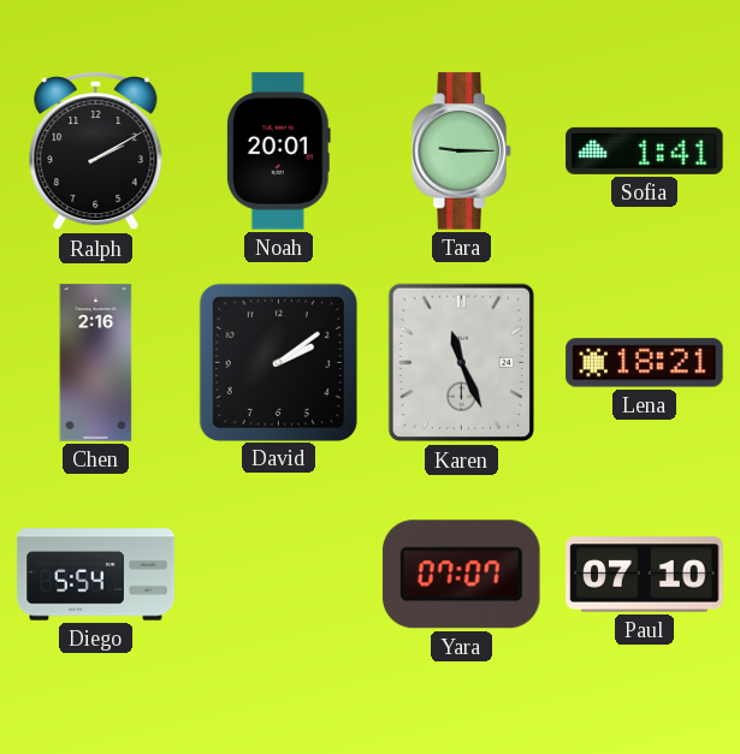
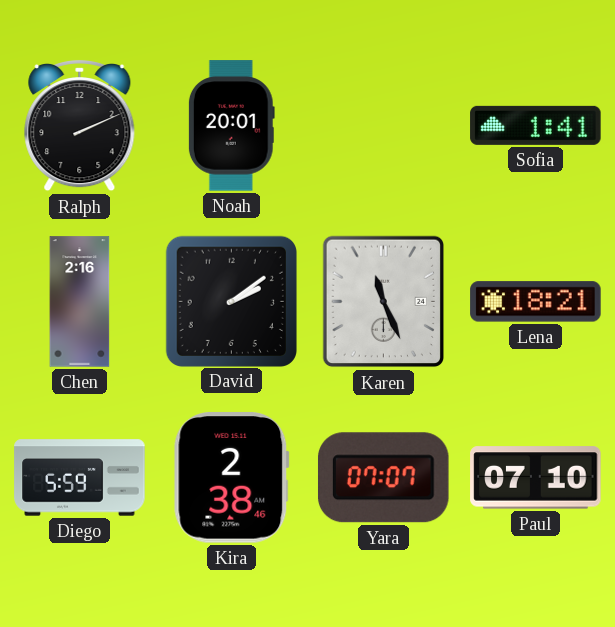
Ralph: 2:10 -> 2:11
Tara: 9:15 -> none
Diego: 5:54 -> 5:59
Kira: none -> 2:38
